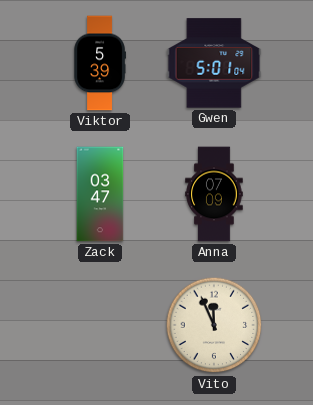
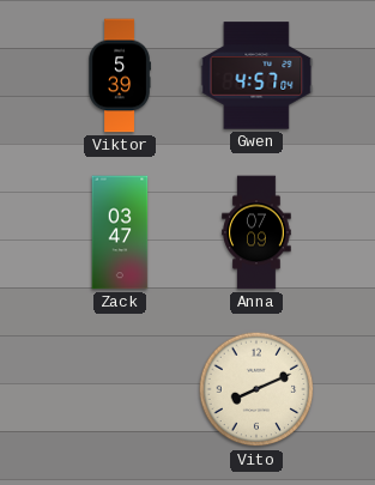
Gwen: 5:01 -> 4:57
Vito: 11:56 -> 8:11
